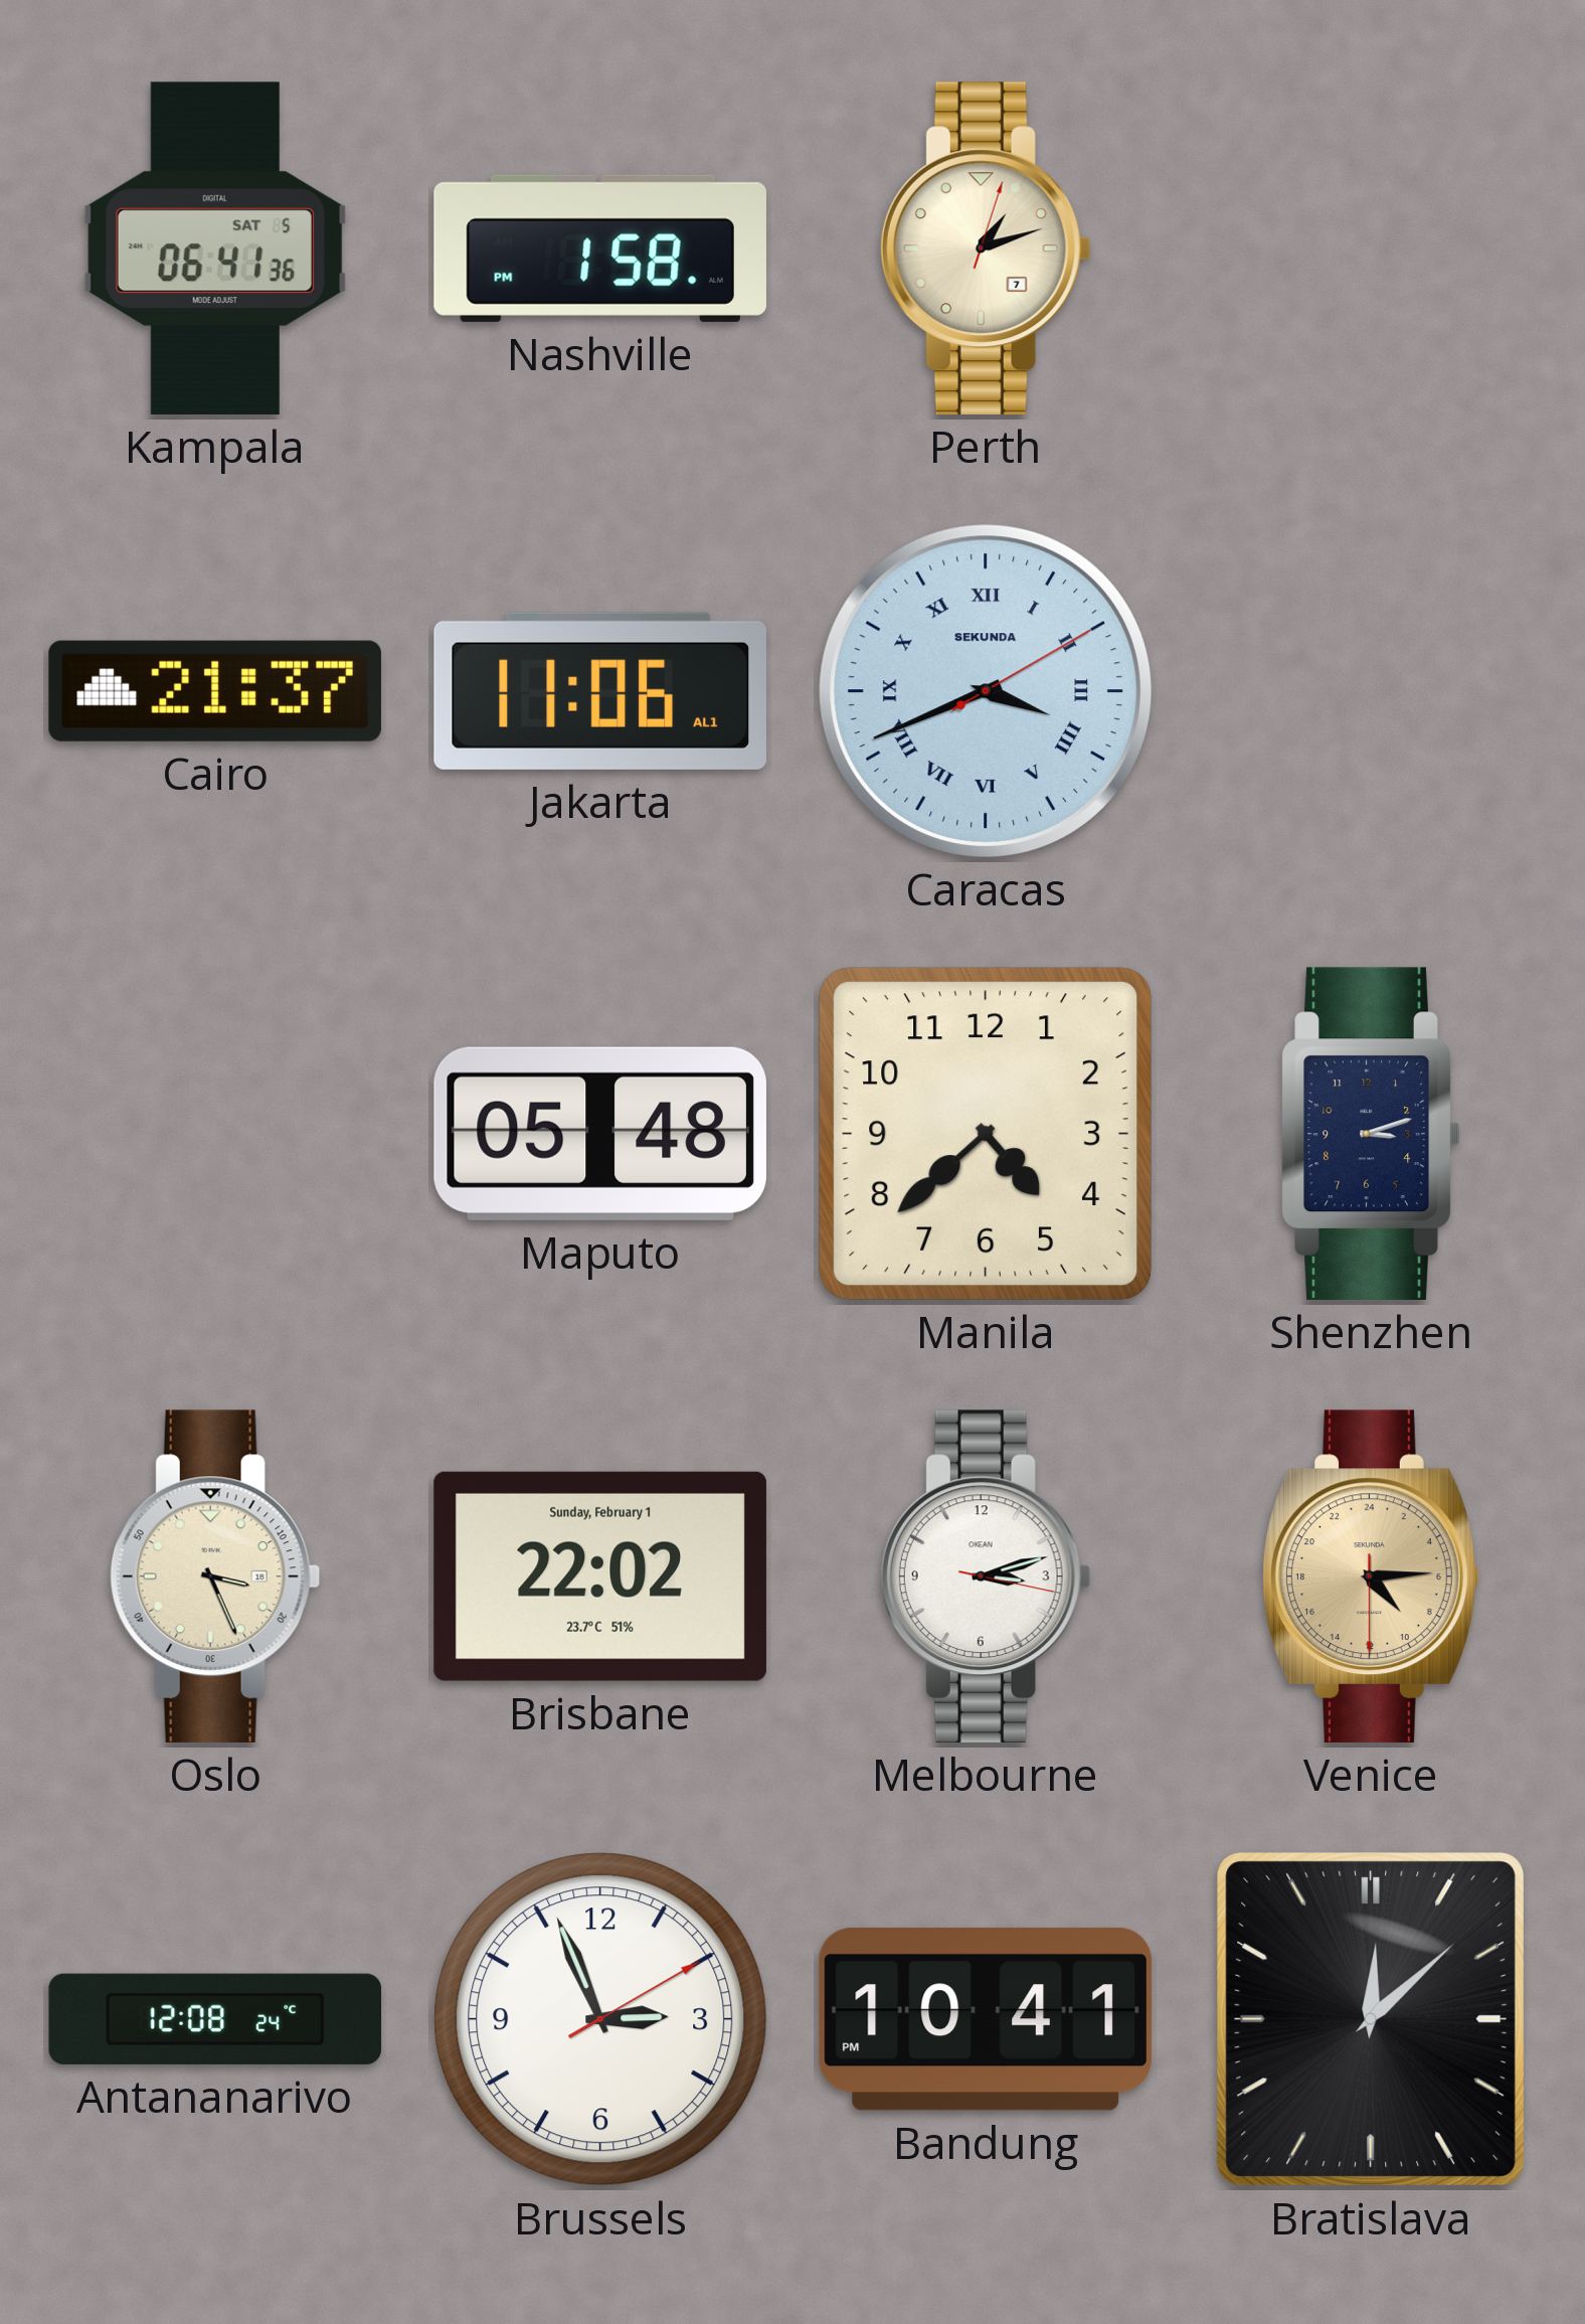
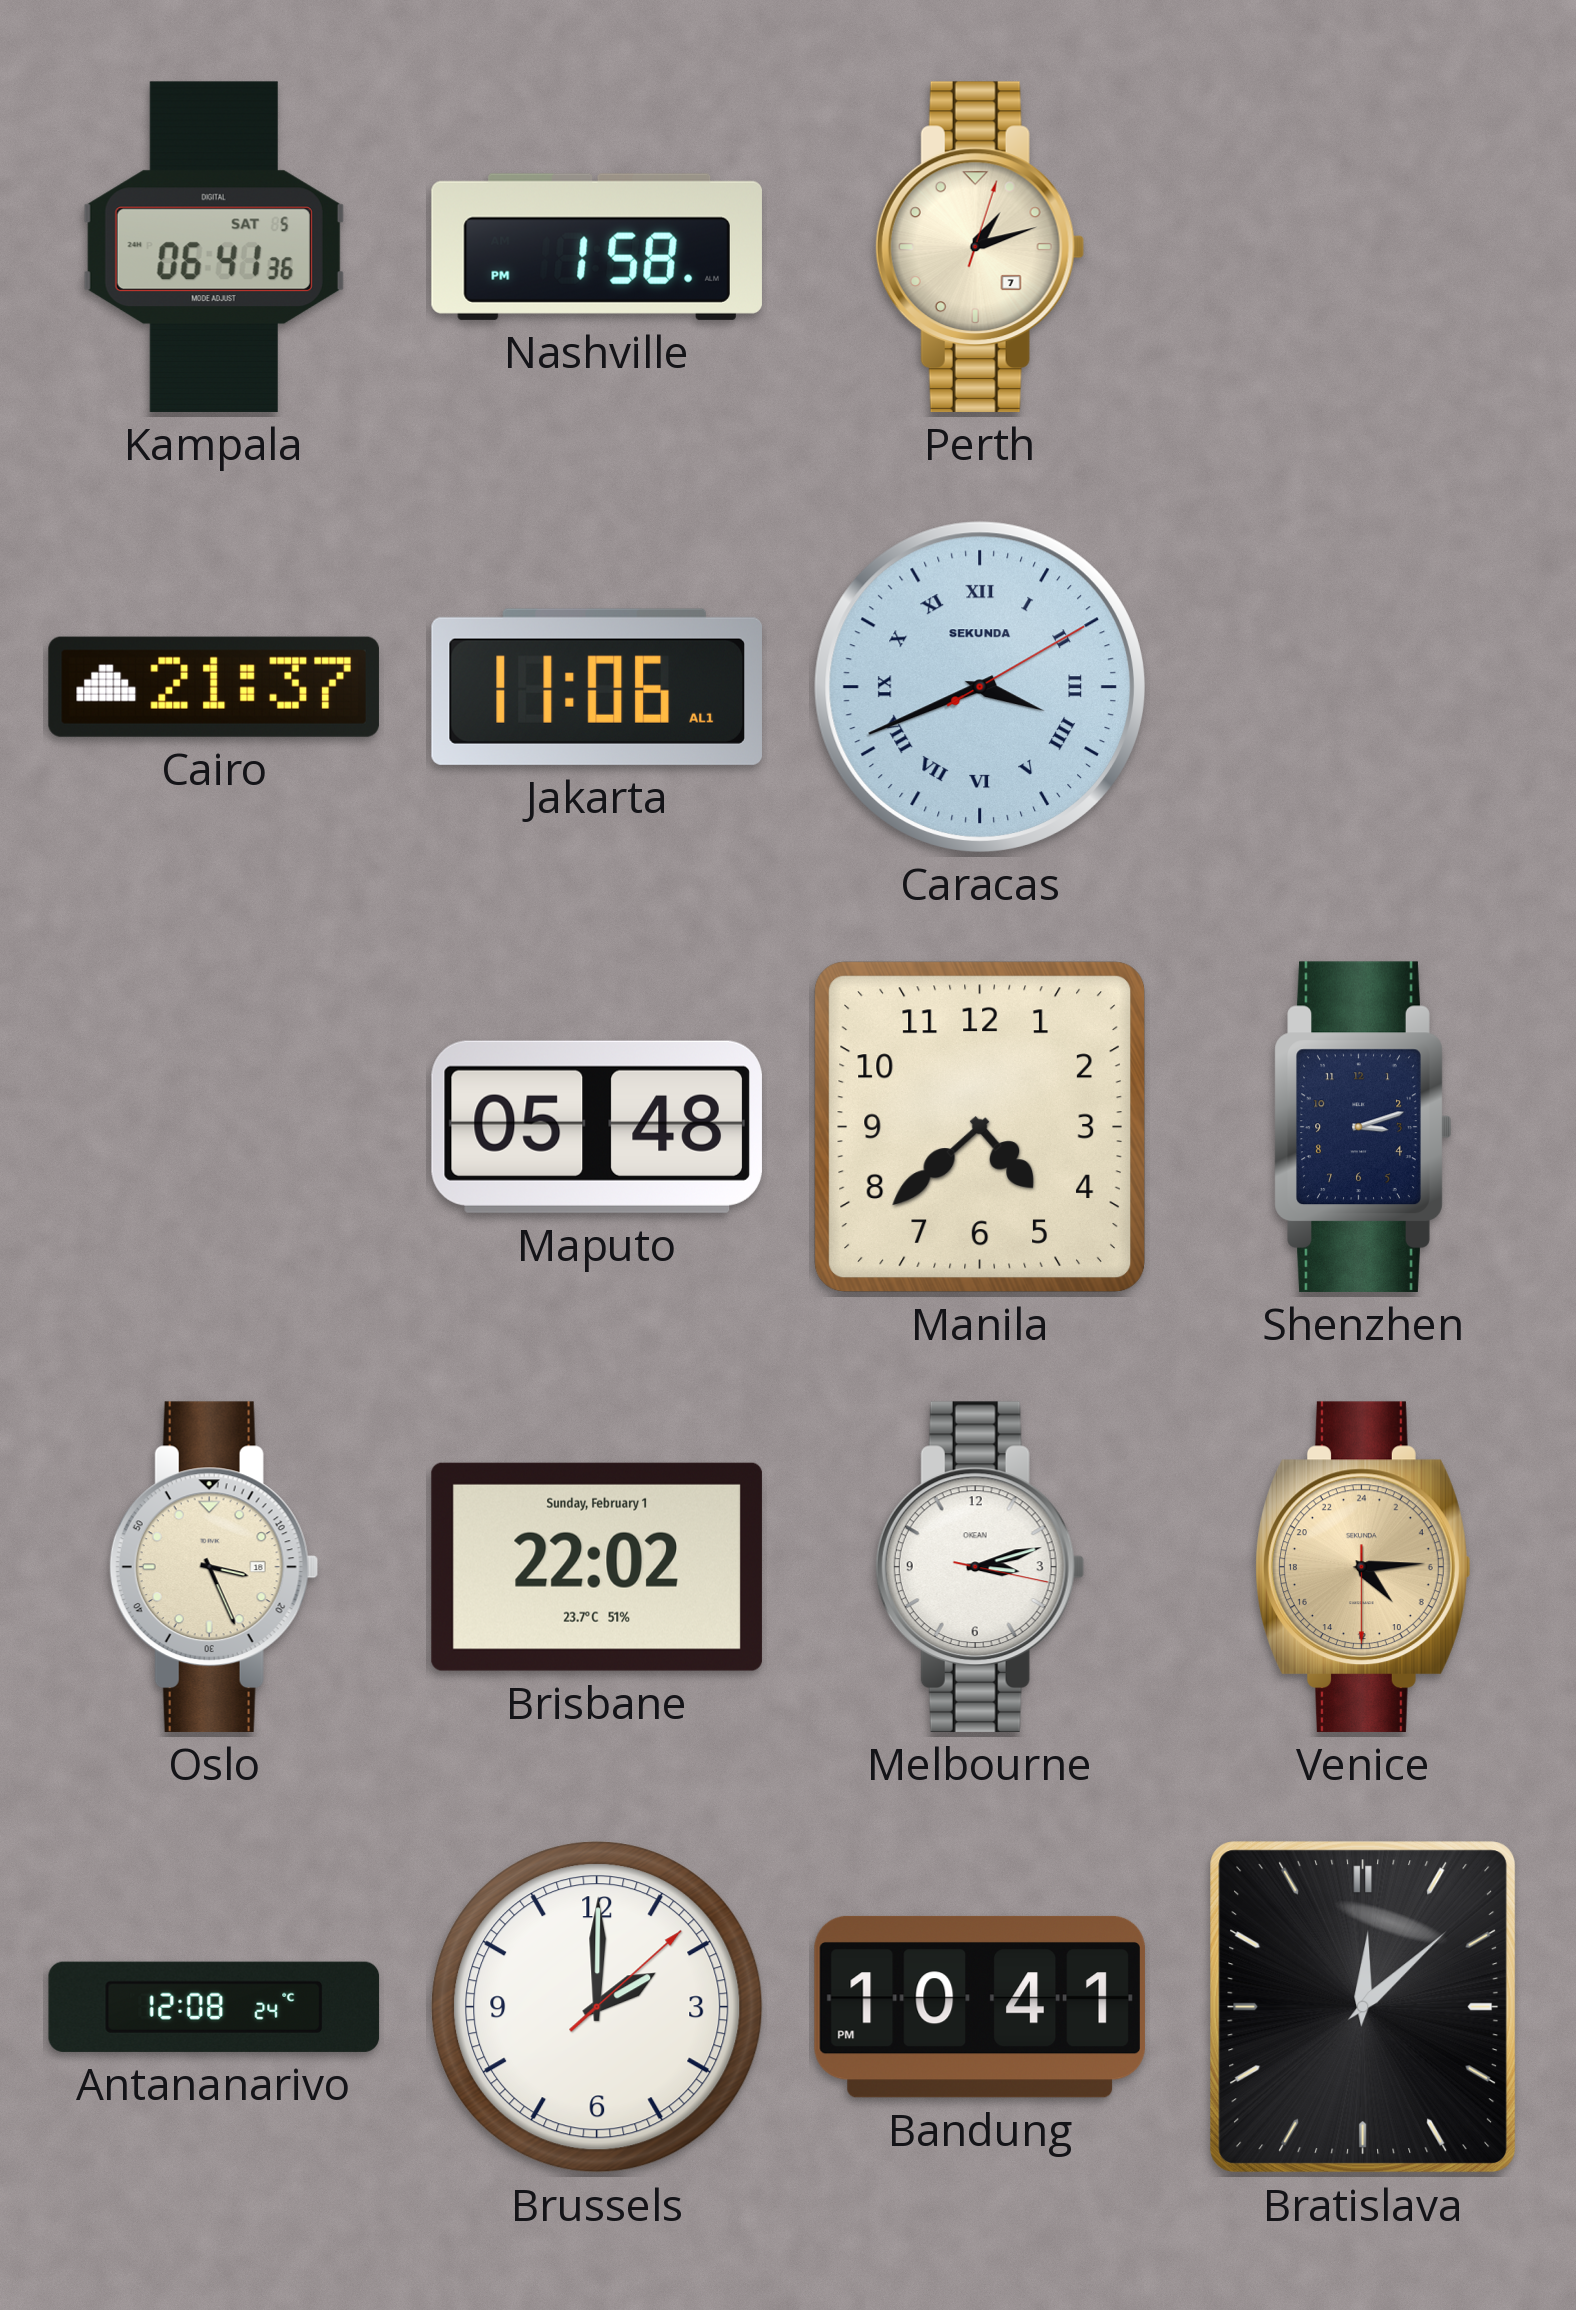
Brussels: 2:56 -> 2:00
